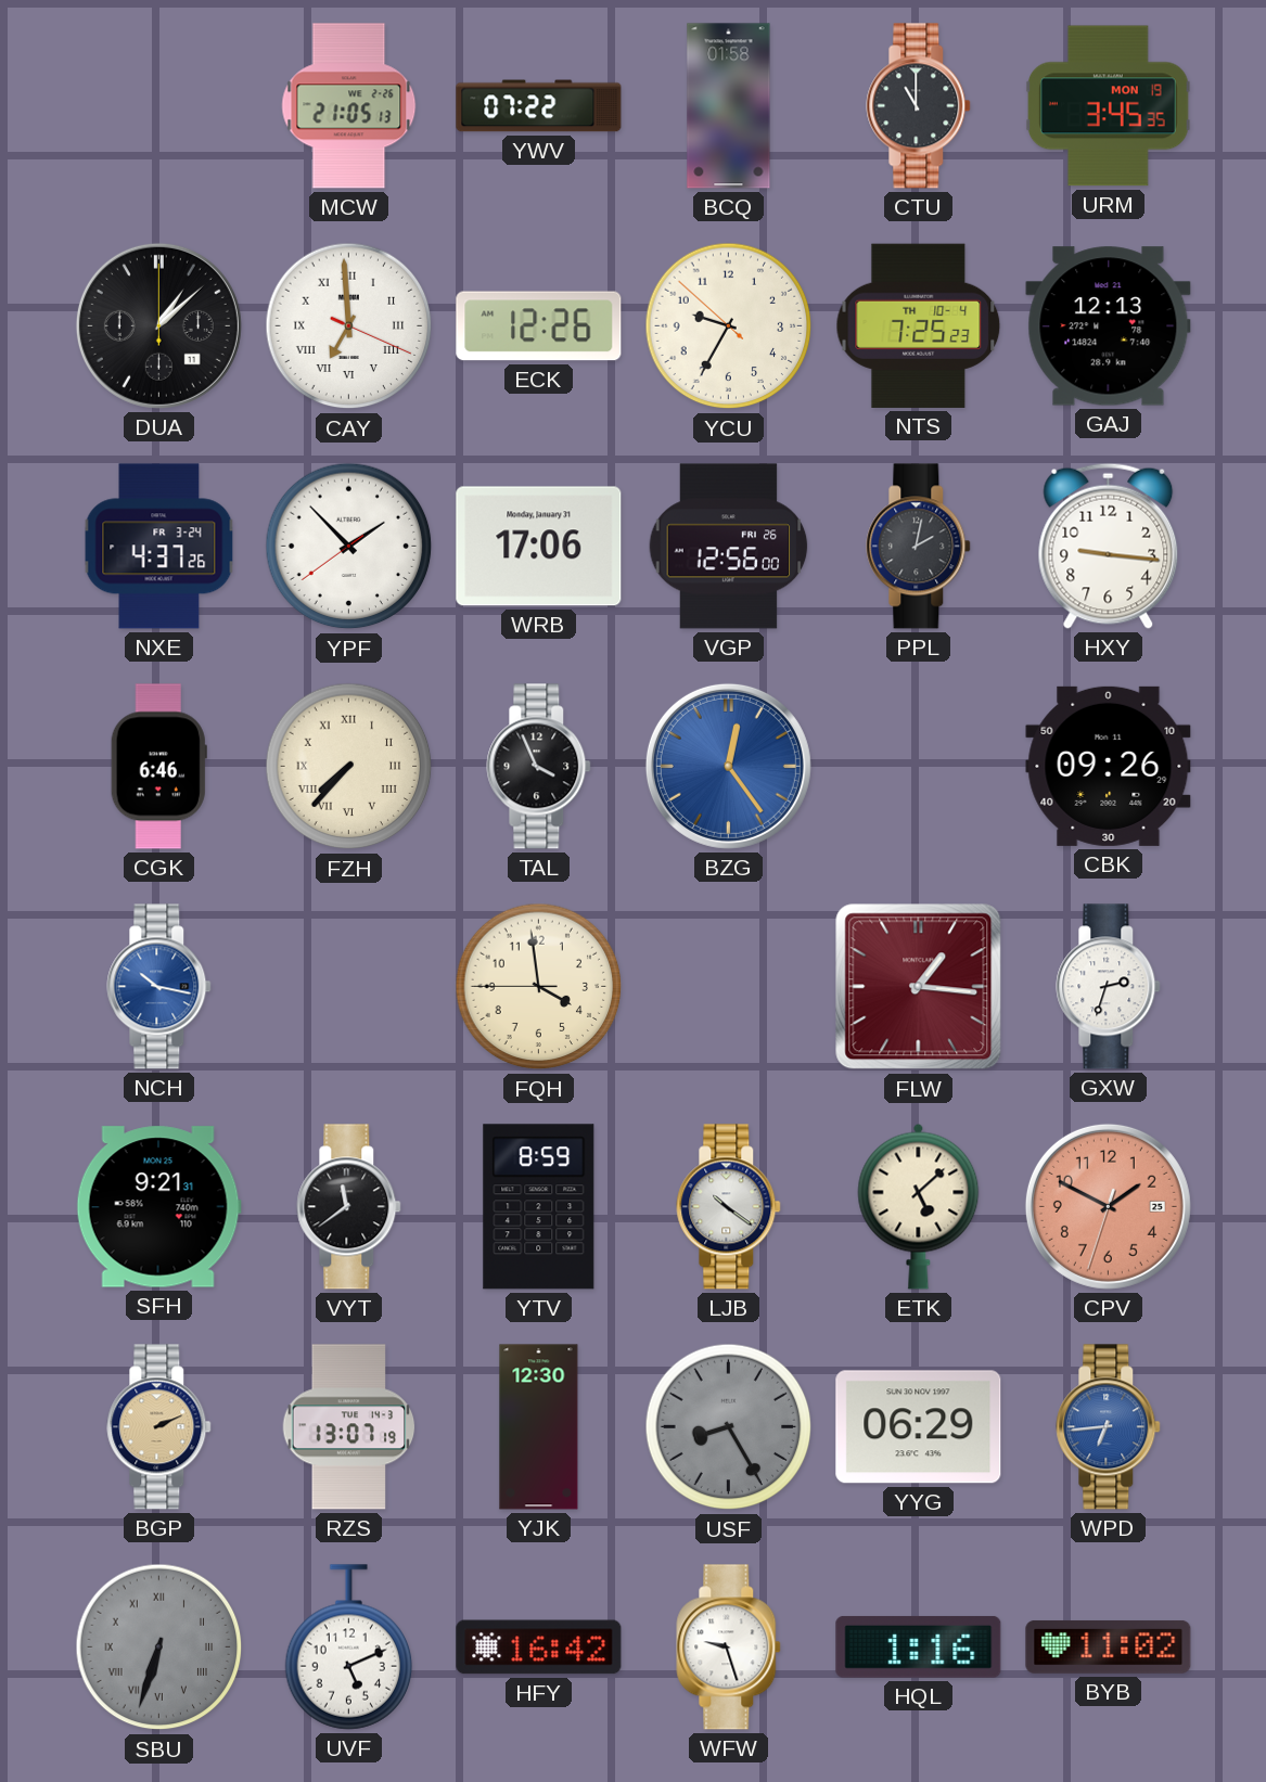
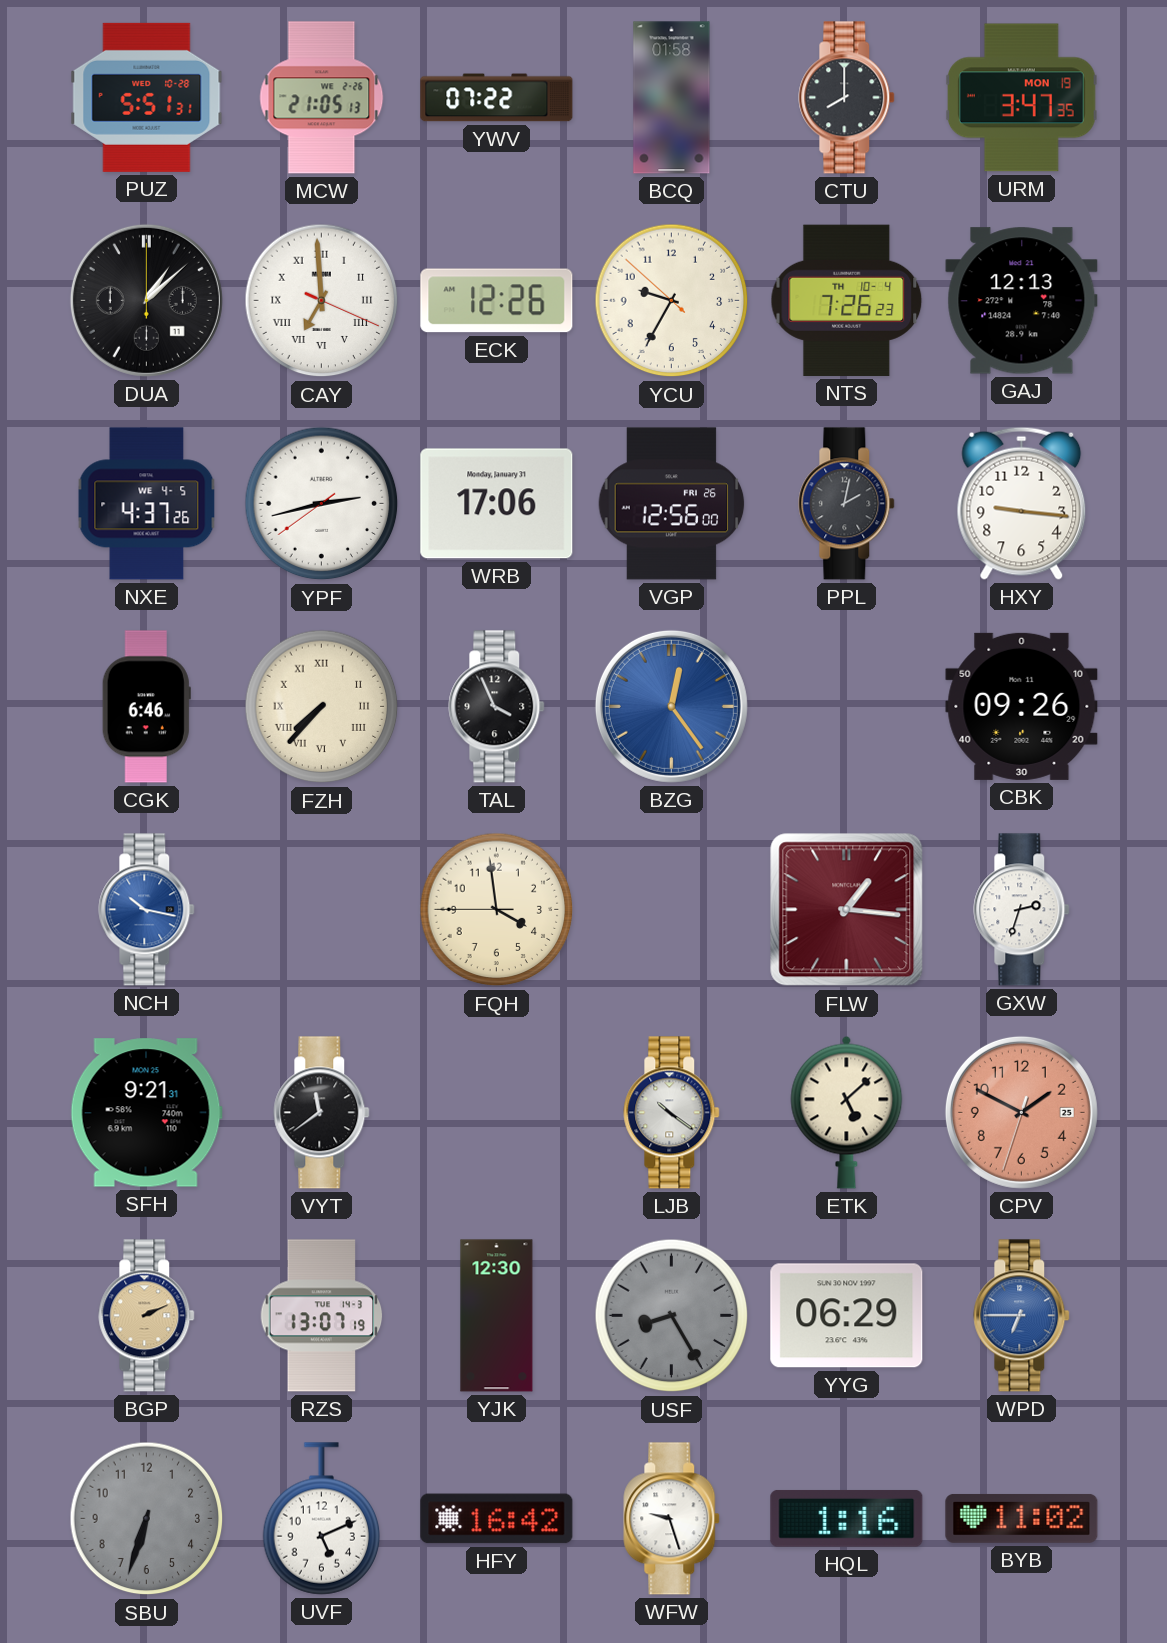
PUZ: none -> 5:51
CTU: 11:00 -> 8:00
URM: 3:45 -> 3:47
NTS: 7:25 -> 7:26
NXE date: FR 3-24 -> WE 4-5
YPF: 1:52 -> 2:42
YTV: 8:59 -> none
WPD: 6:44 -> 6:45
SBU numerals: Roman -> Arabic
